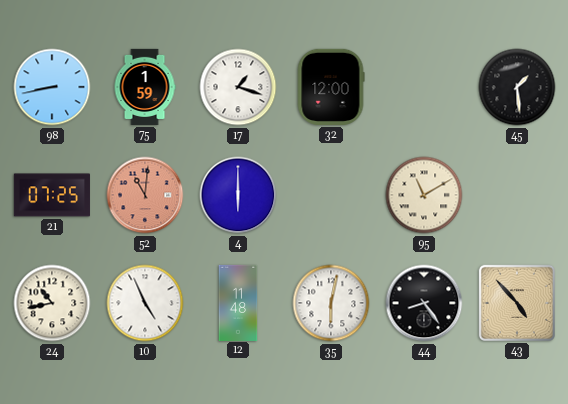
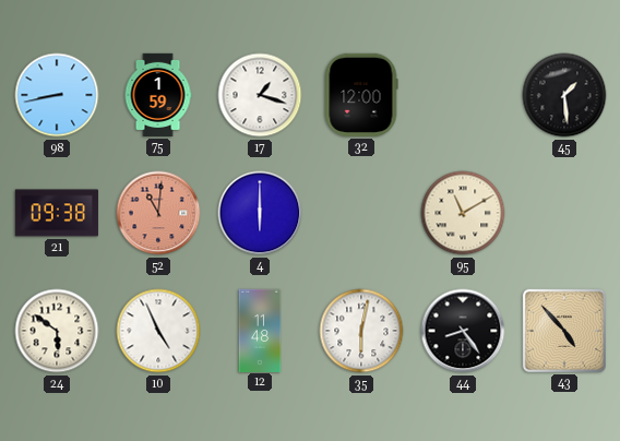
21: 07:25 -> 09:38
24: 10:43 -> 5:51
